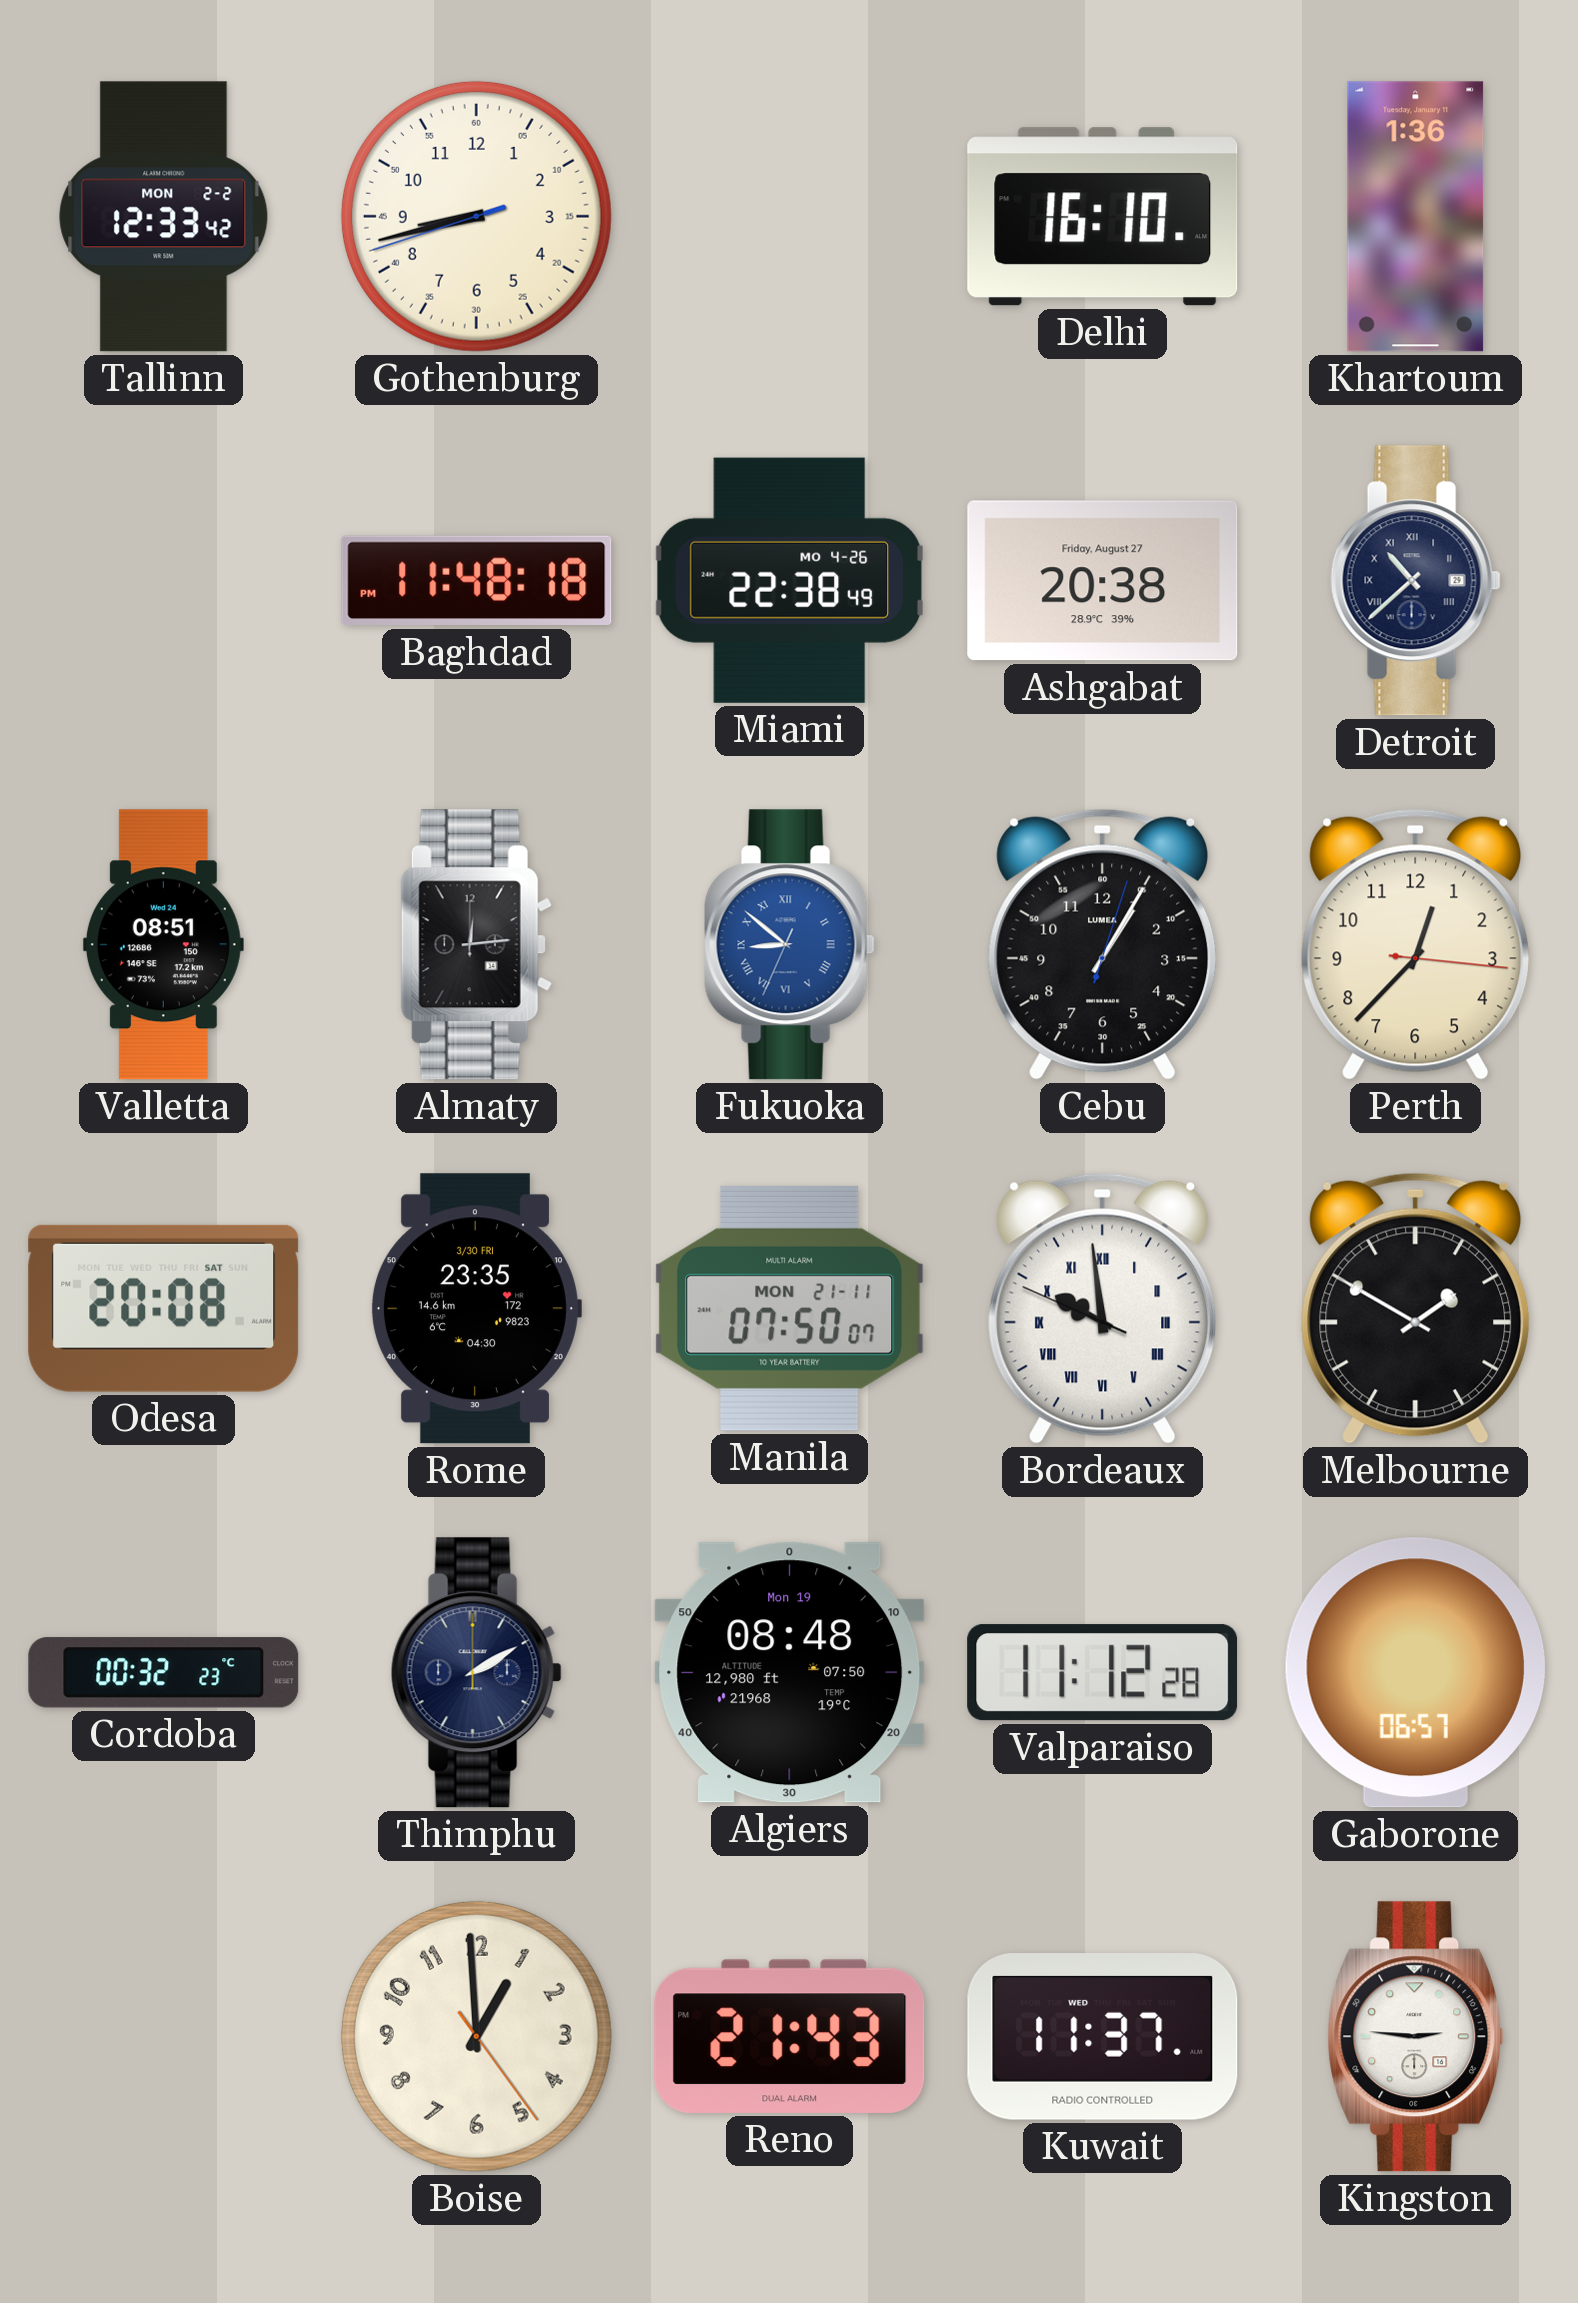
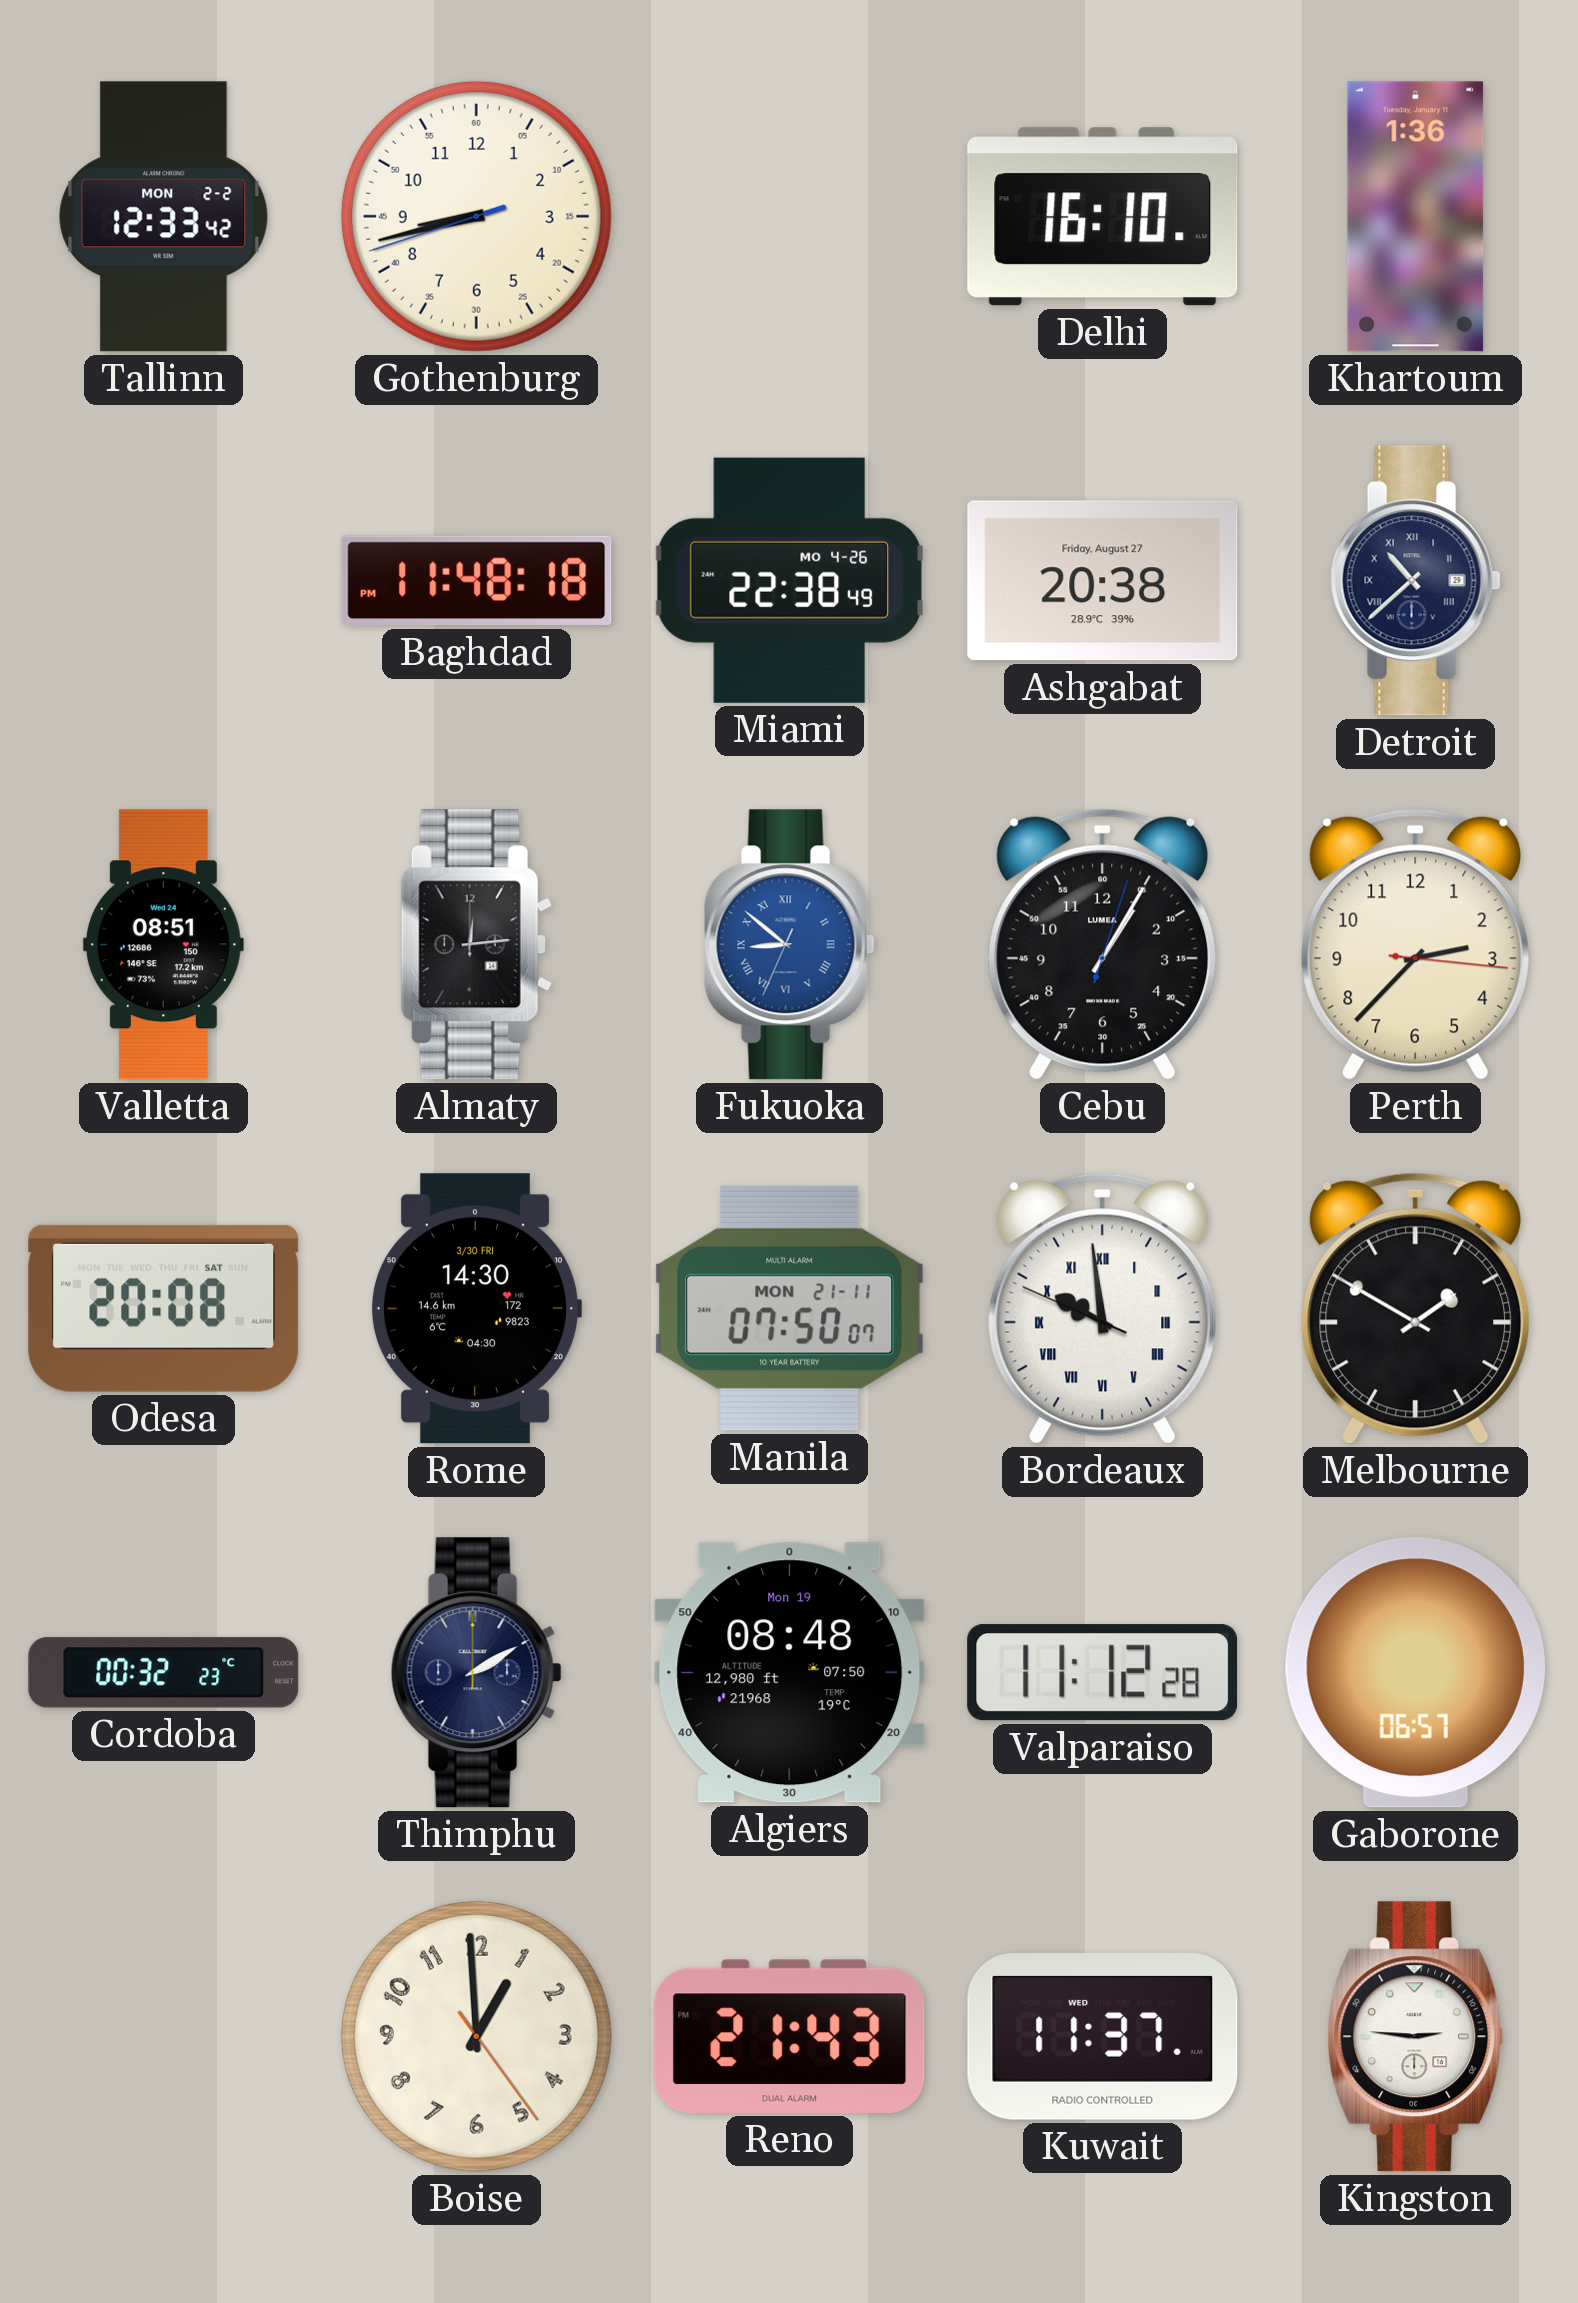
Perth: 12:37 -> 2:37
Rome: 23:35 -> 14:30
